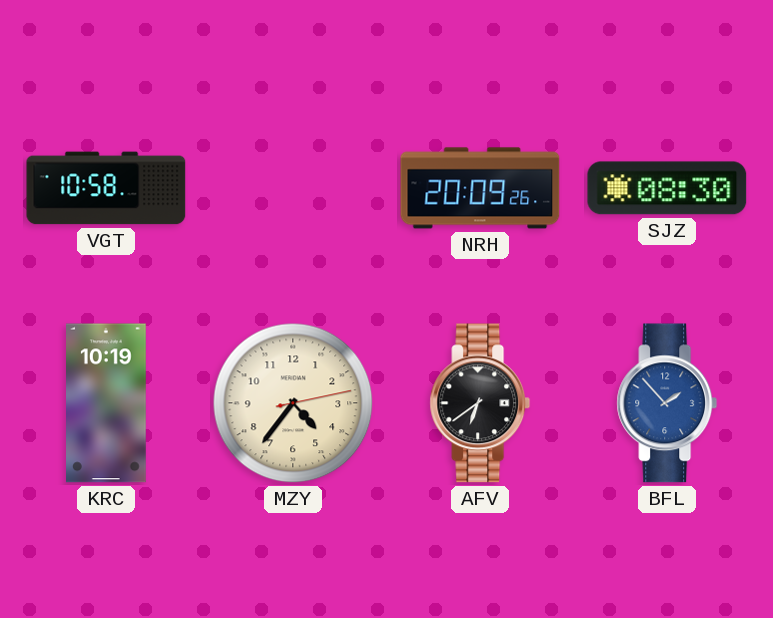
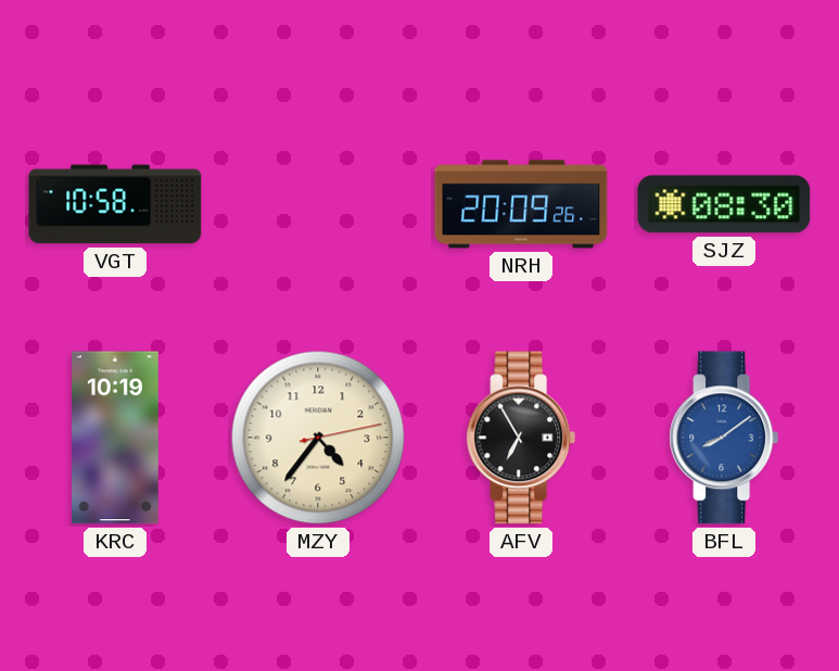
AFV: 6:39 -> 6:55
BFL: 1:53 -> 8:09
